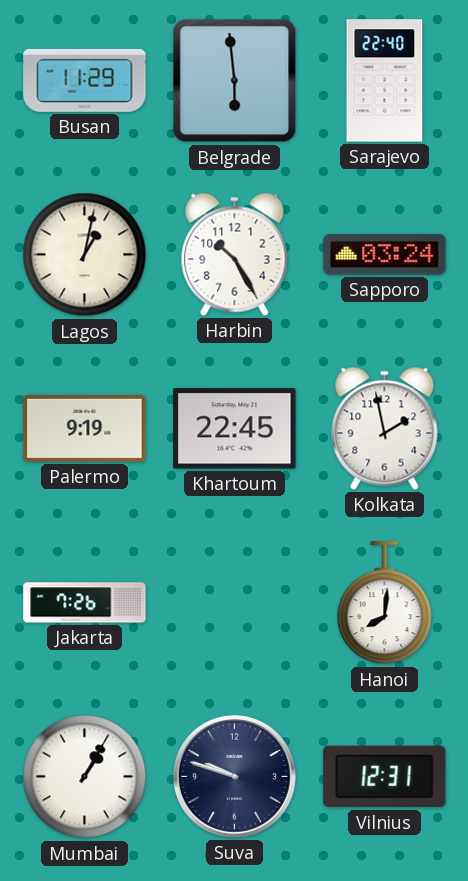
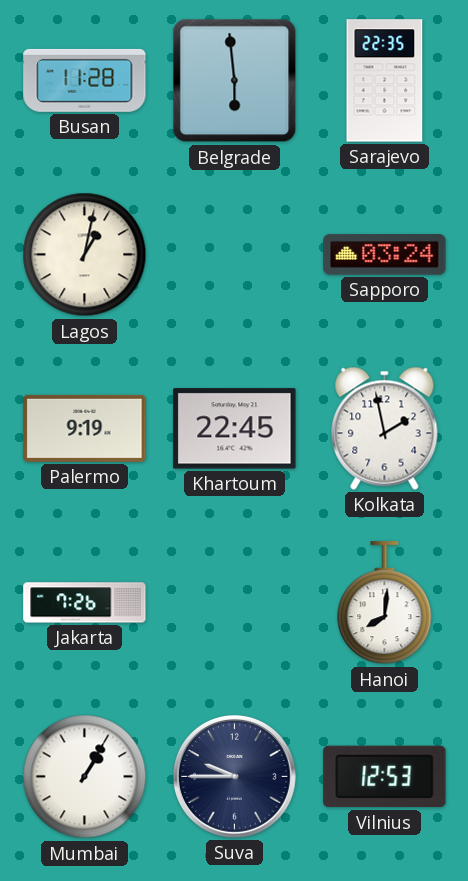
Busan: 11:29 -> 11:28
Sarajevo: 22:40 -> 22:35
Harbin: 10:25 -> none
Suva: 9:48 -> 9:45
Vilnius: 12:31 -> 12:53
